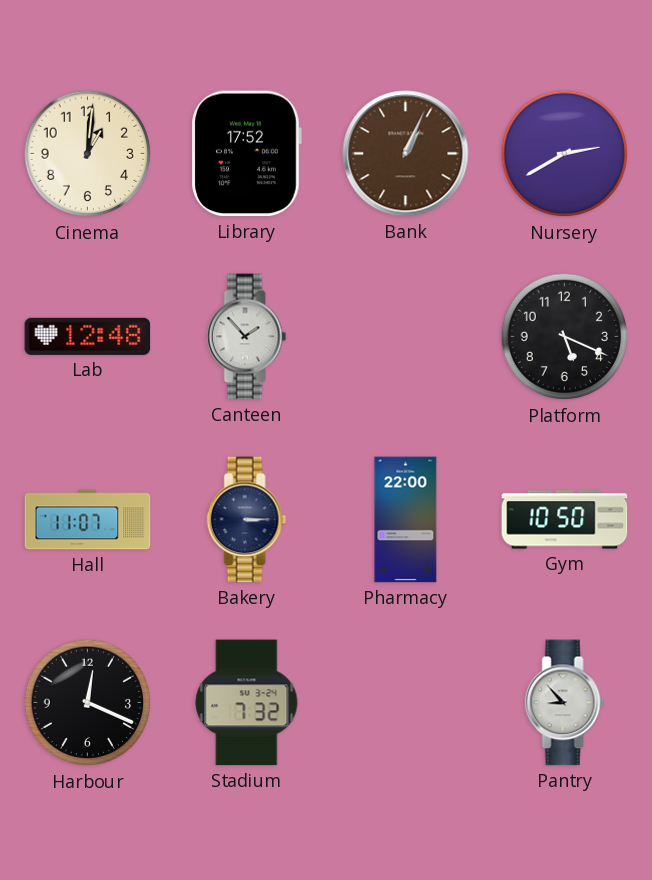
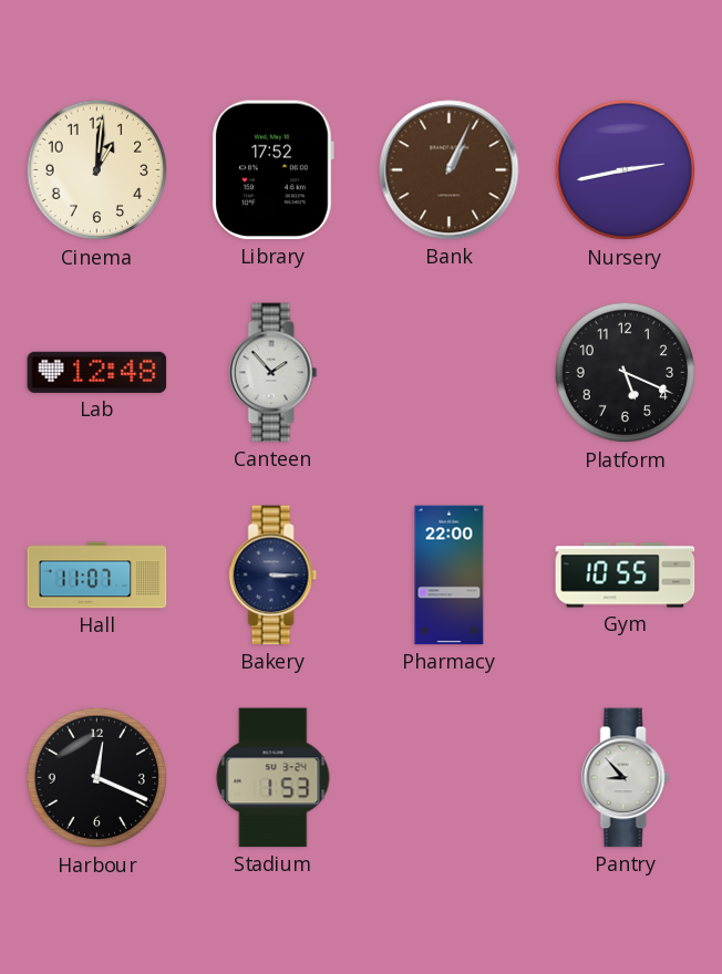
Nursery: 2:40 -> 2:43
Gym: 10:50 -> 10:55
Stadium: 7:32 -> 1:53
